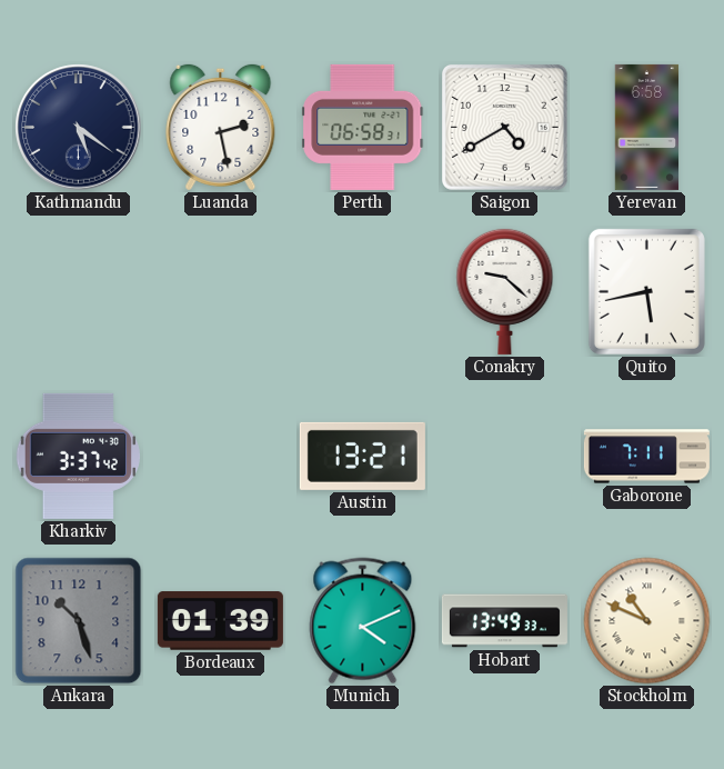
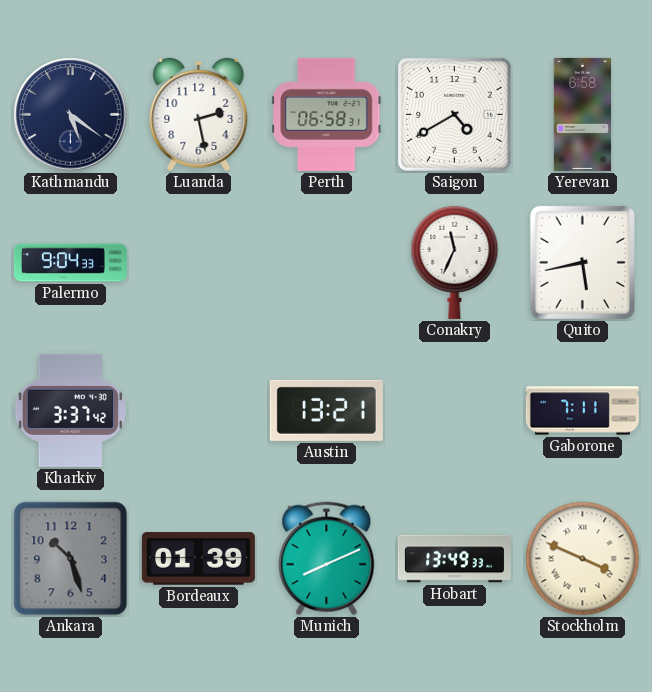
Palermo: none -> 9:04
Conakry: 9:22 -> 11:34
Munich: 4:11 -> 8:11
Stockholm: 10:49 -> 3:49
